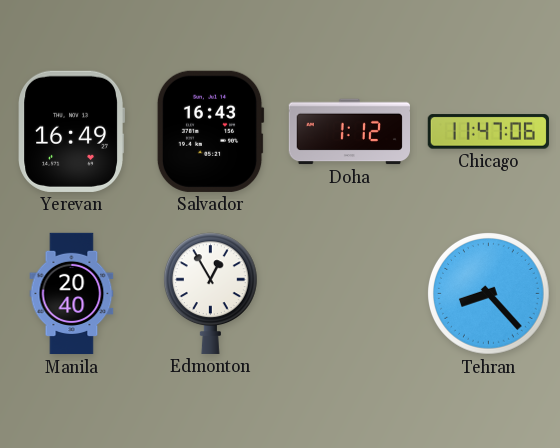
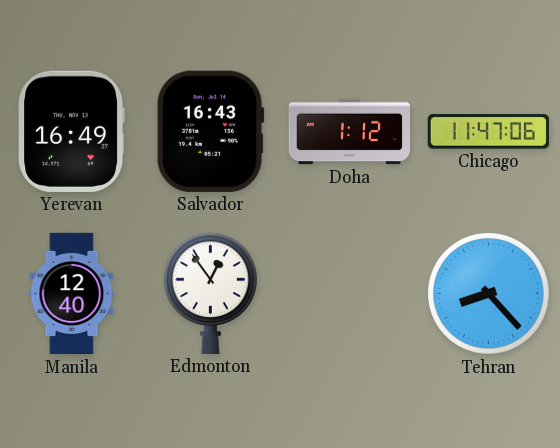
Manila: 20:40 -> 12:40
Edmonton: 12:55 -> 12:54
